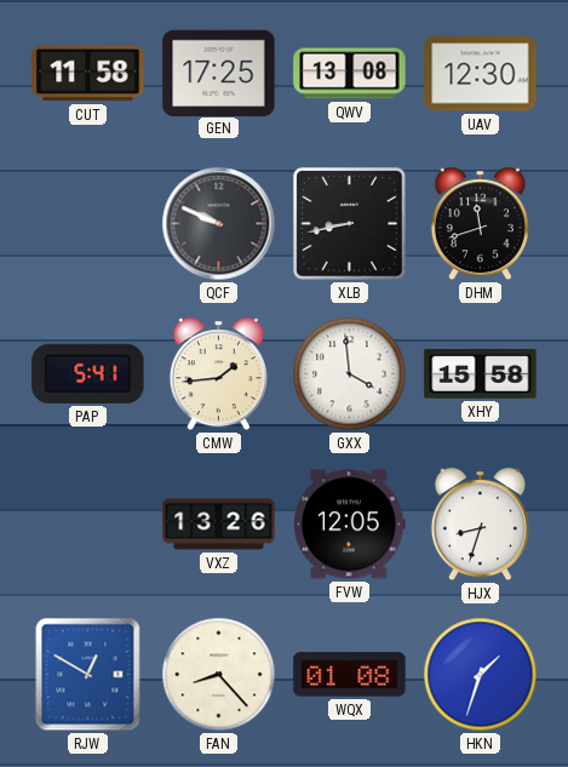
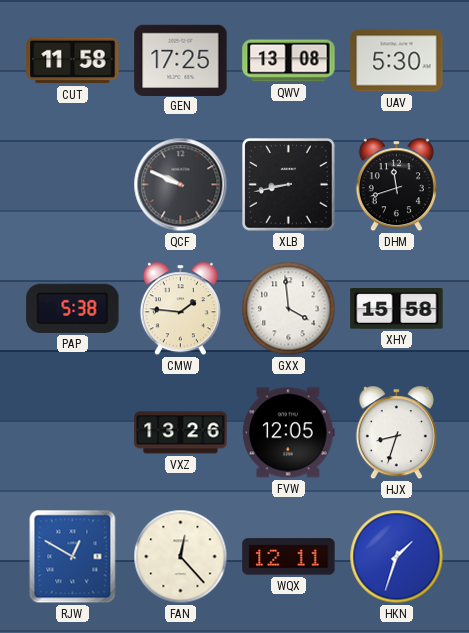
UAV: 12:30 -> 5:30
PAP: 5:41 -> 5:38
CMW: 1:44 -> 1:46
FAN: 8:23 -> 12:23
WQX: 01:08 -> 12:11
